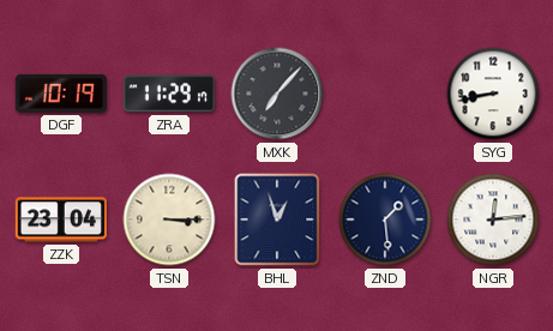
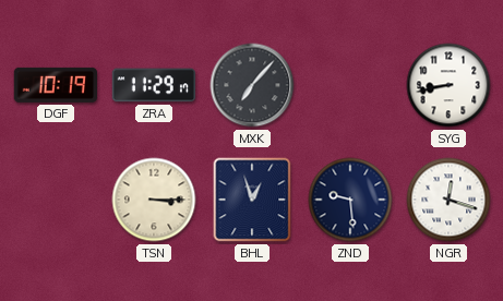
ZZK: 23:04 -> none
ZND: 1:29 -> 9:29
NGR: 12:14 -> 12:18
